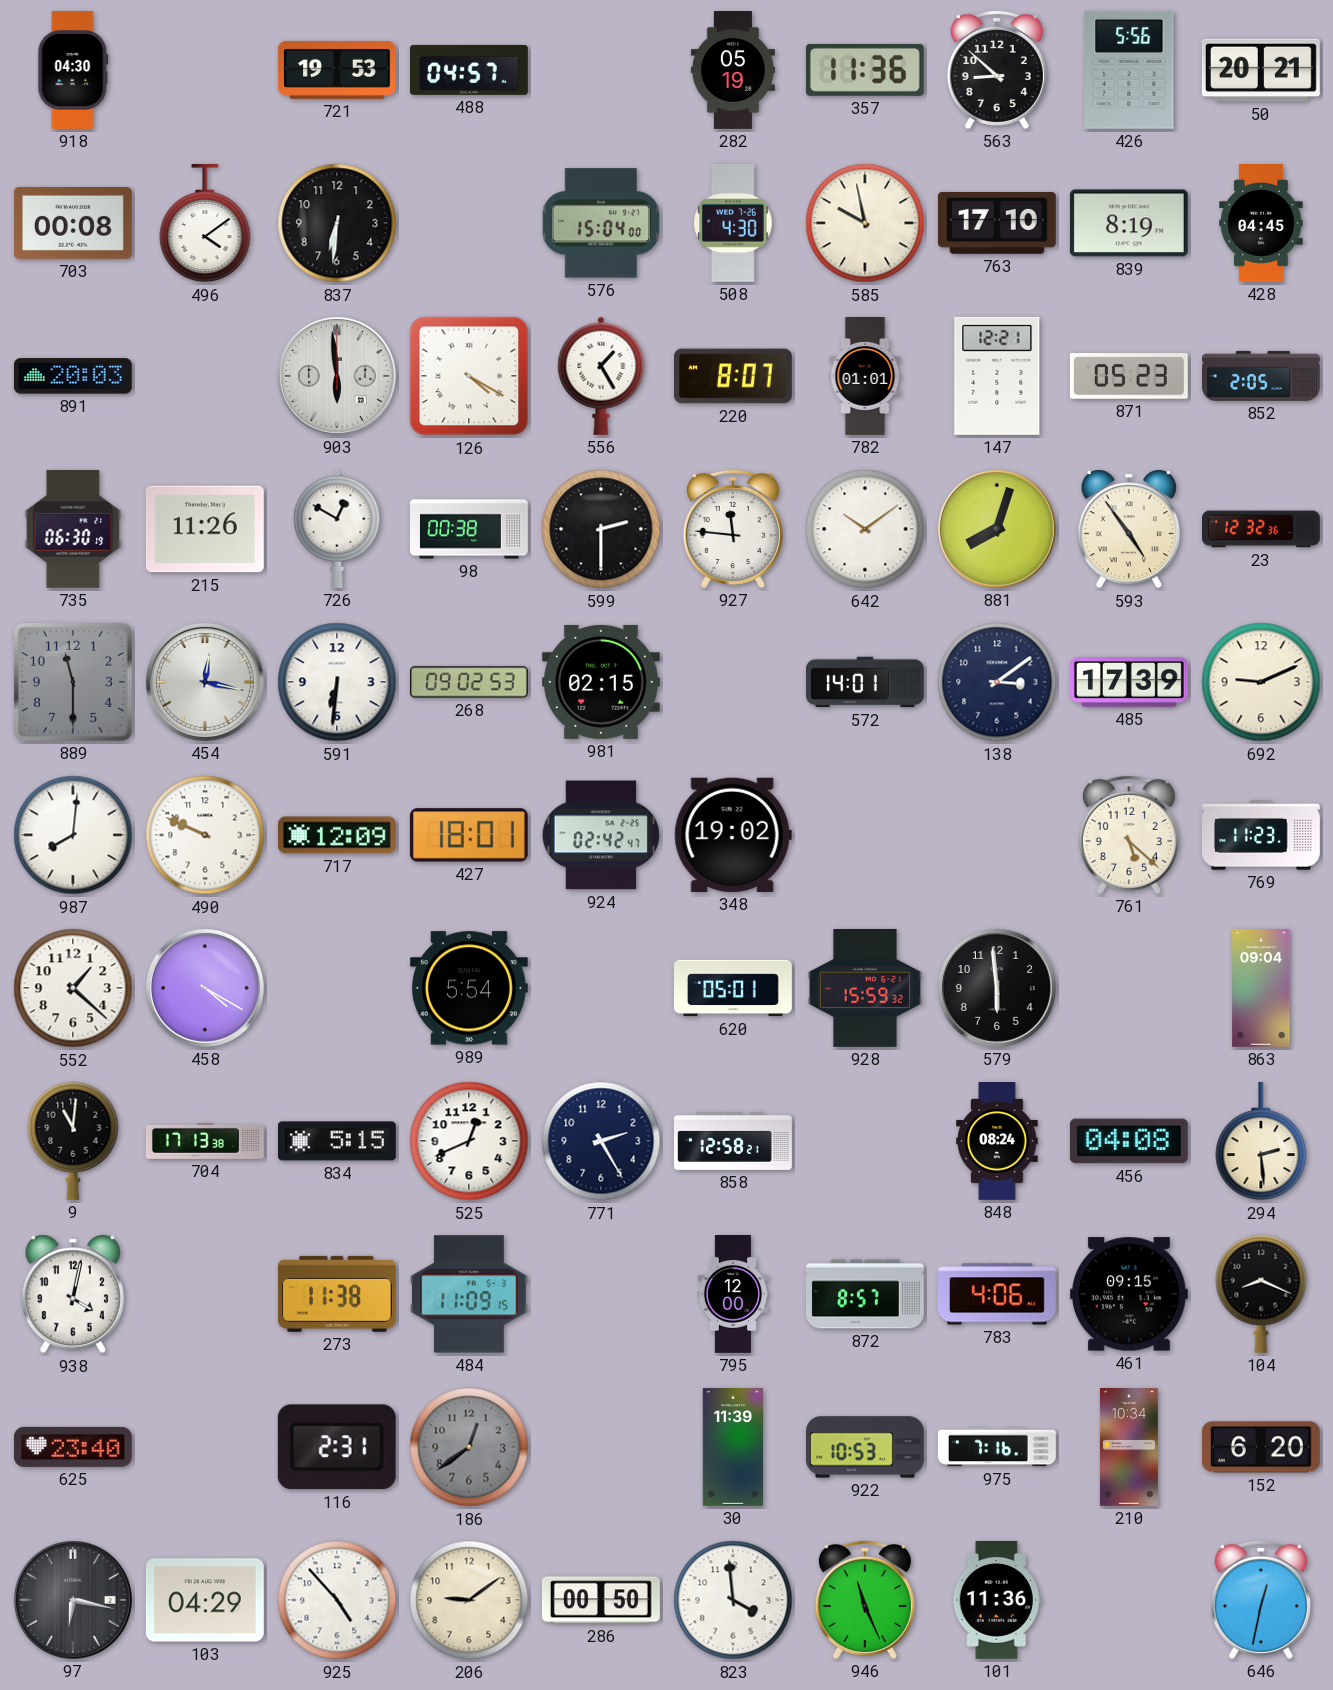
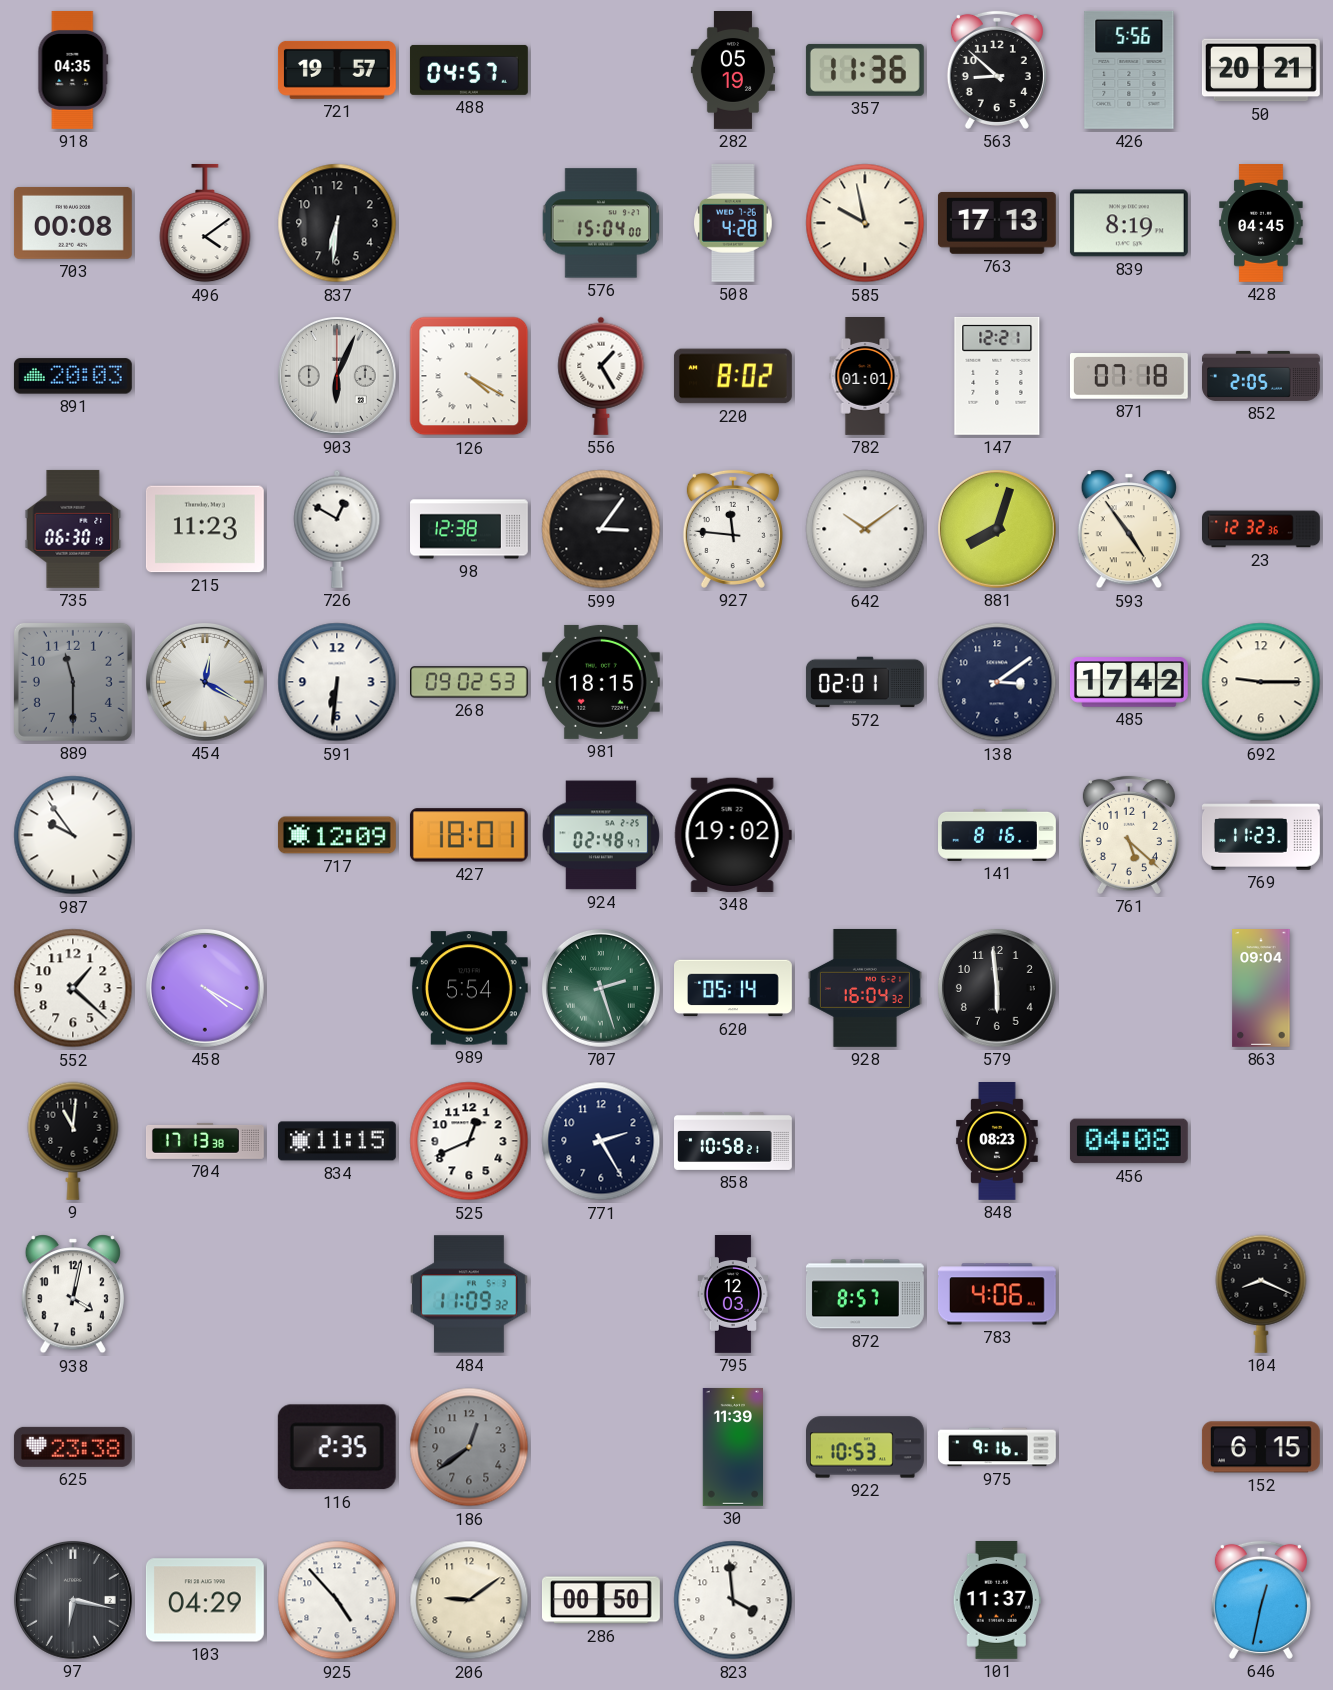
918: 04:30 -> 04:35
721: 19:53 -> 19:57
508: 4:30 -> 4:28
763: 17:10 -> 17:13
903: 5:59 -> 6:04
220: 8:07 -> 8:02
871: 05:23 -> 07:18
215: 11:26 -> 11:23
98: 00:38 -> 12:38
599: 2:30 -> 3:06
454: 12:17 -> 12:20
981: 02:15 -> 18:15
572: 14:01 -> 02:01
485: 17:39 -> 17:42
692: 9:11 -> 9:15
987: 8:01 -> 9:54
490: 9:49 -> none
924: 02:42 -> 02:48
141: none -> 8:16
707: none -> 2:27
620: 05:01 -> 05:14
928: 15:59 -> 16:04
834: 5:15 -> 11:15
858: 12:58 -> 10:58
848: 08:24 -> 08:23
294: 2:29 -> none
273: 11:38 -> none
484: 11:09:15 -> 11:09:32
795: 12:00 -> 12:03
461: 09:15 -> none
625: 23:40 -> 23:38
116: 2:31 -> 2:35
975: 7:16 -> 9:16
210: 10:34 -> none
152: 6:20 -> 6:15
946: 11:26 -> none
101: 11:36 -> 11:37
